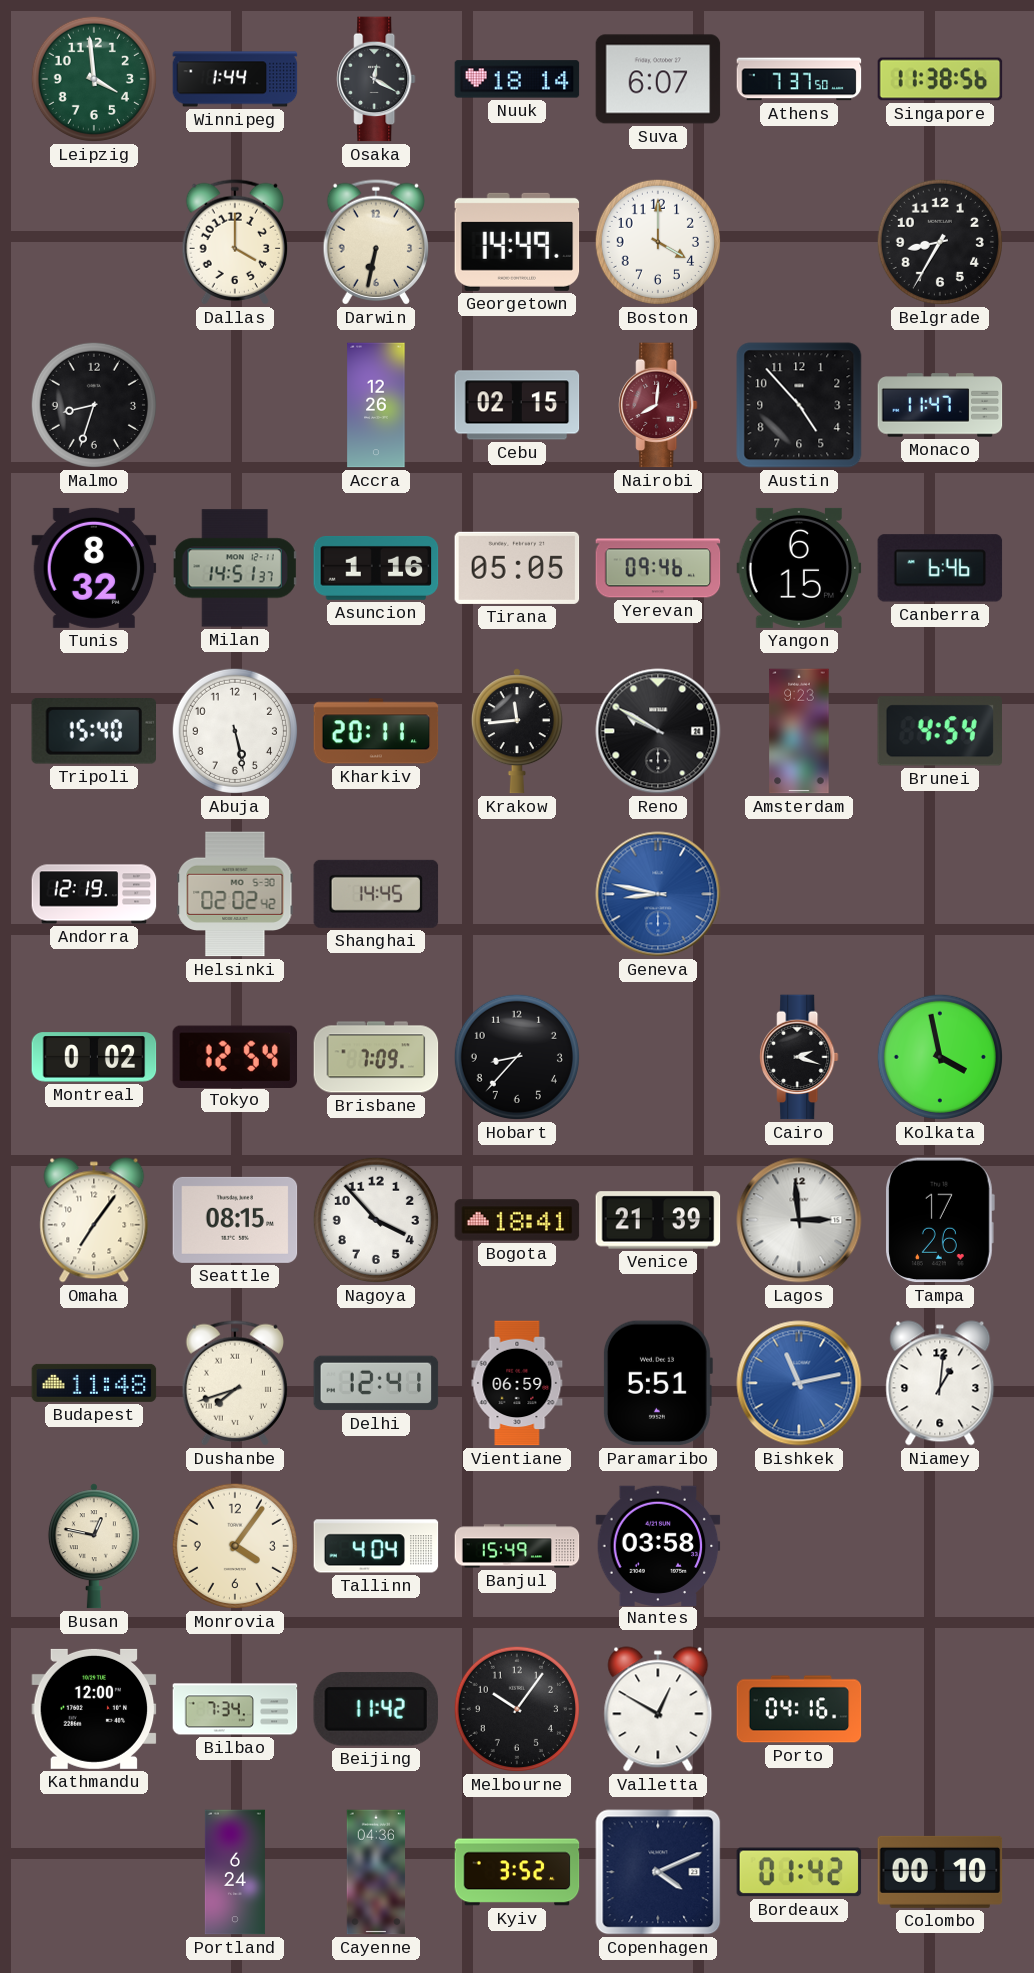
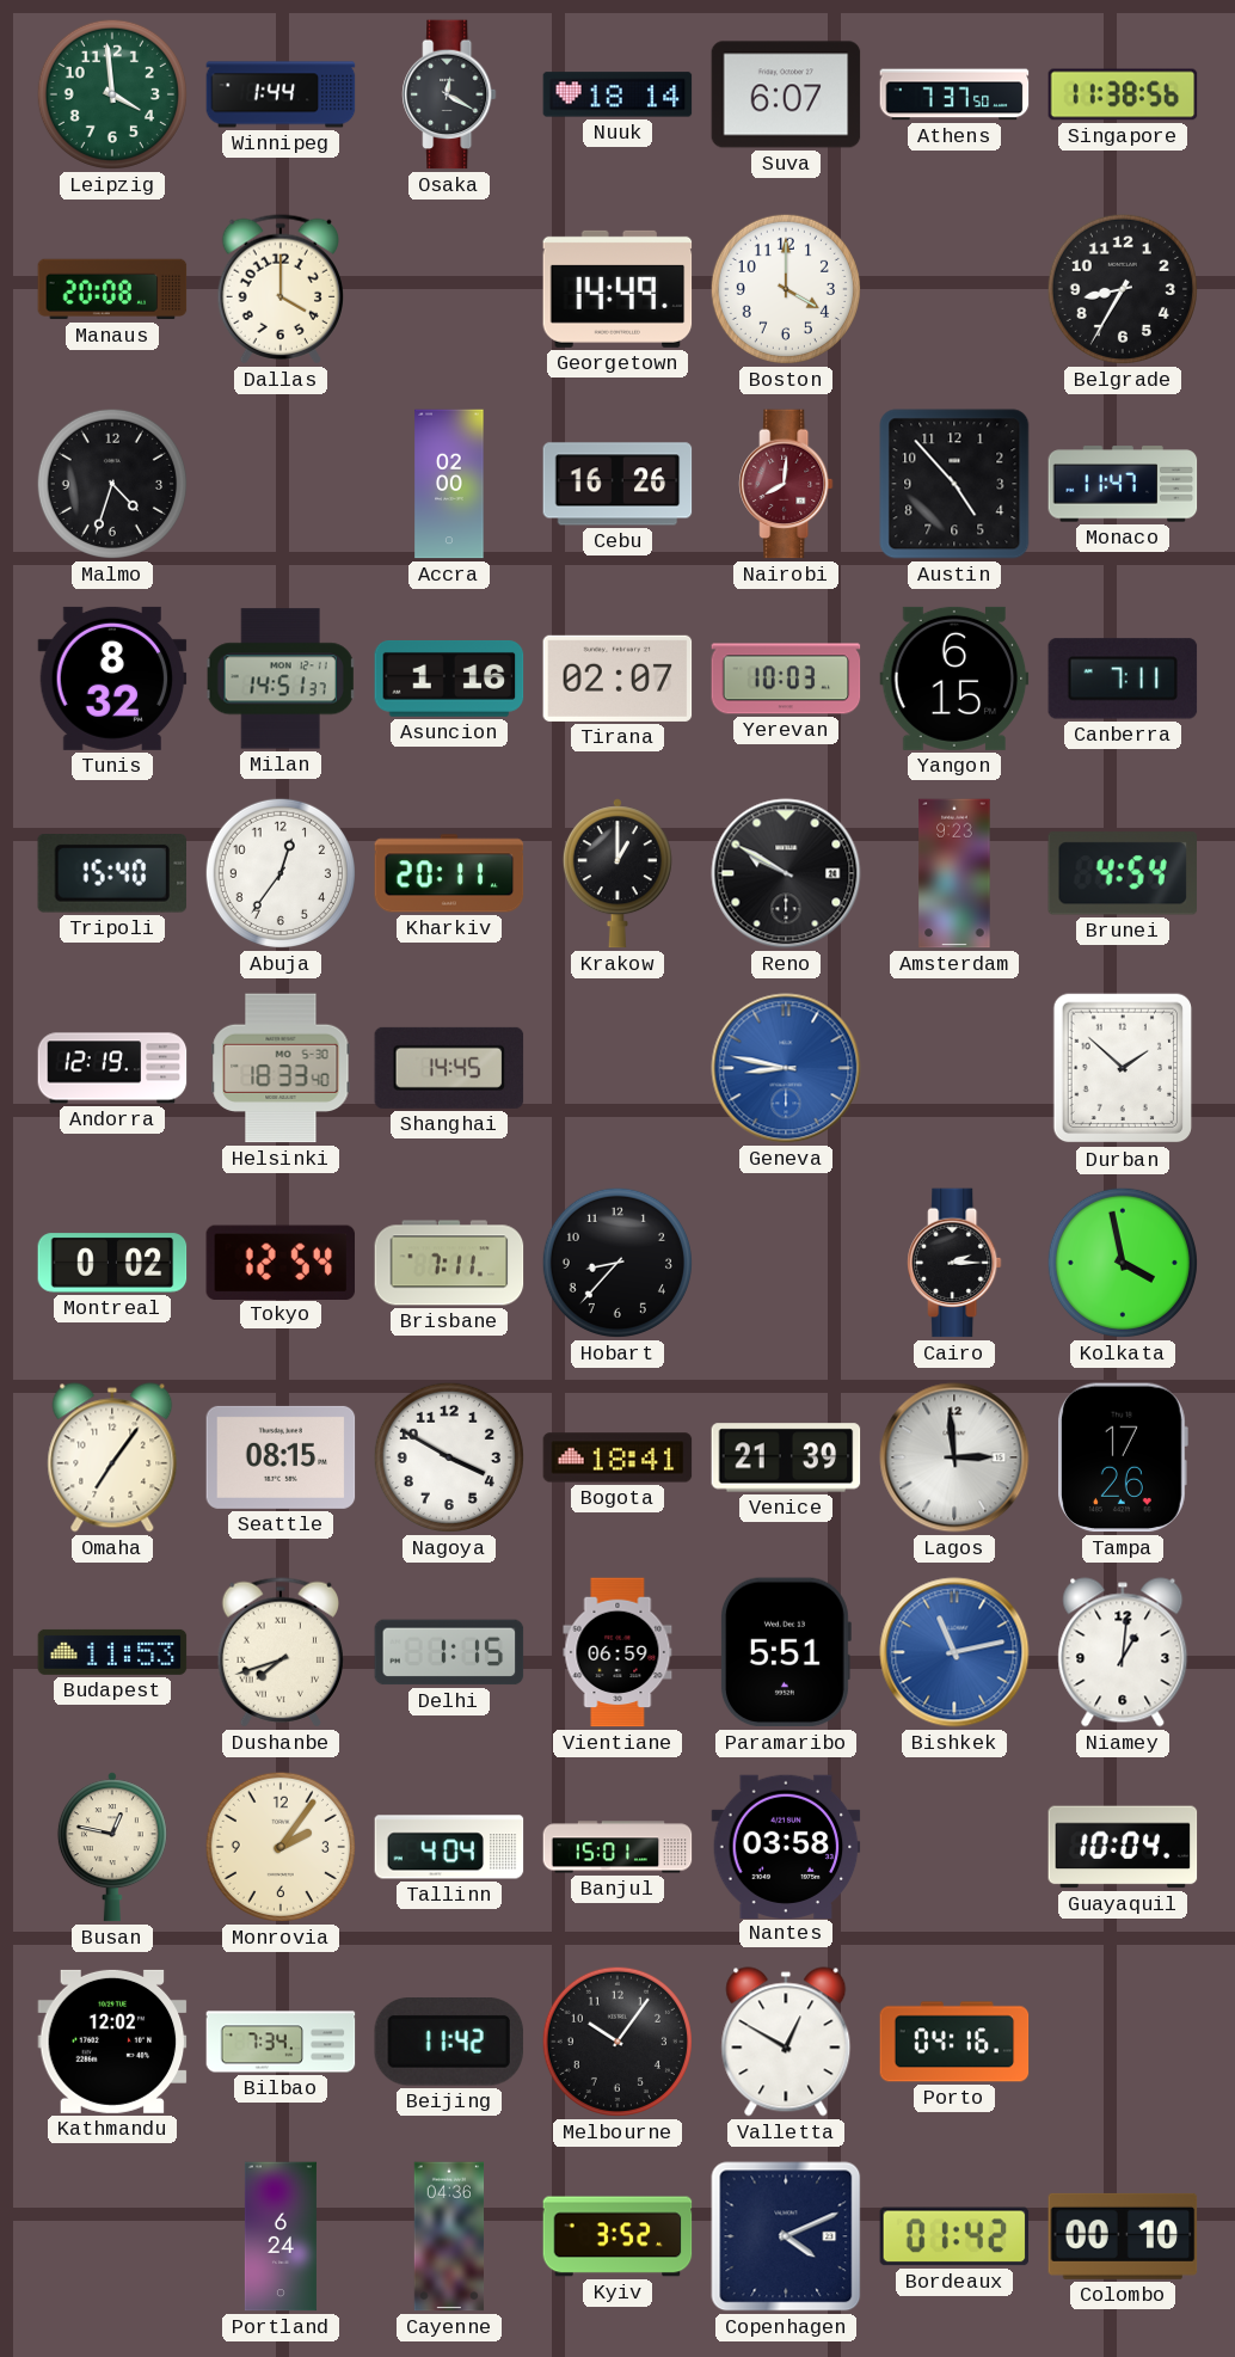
Manaus: none -> 20:08
Darwin: 6:32 -> none
Malmo: 8:33 -> 4:33
Accra: 12:26 -> 02:00
Cebu: 02:15 -> 16:26
Tirana: 05:05 -> 02:07
Yerevan: 09:46 -> 10:03
Canberra: 6:46 -> 7:11
Abuja: 5:28 -> 12:36
Krakow: 11:44 -> 1:00
Helsinki: 02:02 -> 18:33
Durban: none -> 1:52
Brisbane: 7:09 -> 7:11
Cairo: 2:18 -> 2:15
Nagoya: 3:53 -> 3:50
Budapest: 11:48 -> 11:53
Delhi: 12:41 -> 1:15
Monrovia: 4:06 -> 2:06
Banjul: 15:49 -> 15:01
Guayaquil: none -> 10:04
Kathmandu: 12:00 -> 12:02
